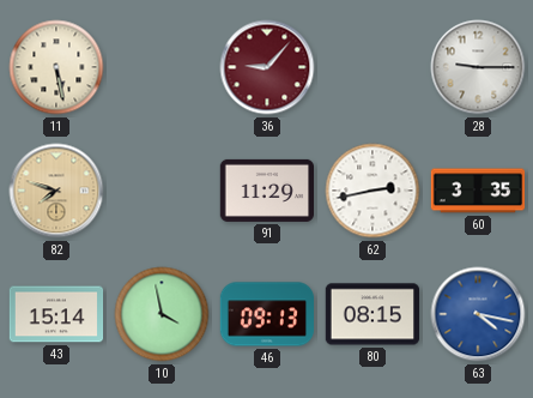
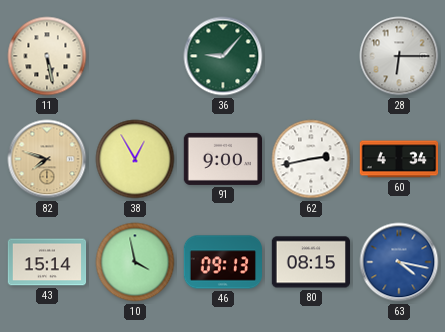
36 dial: burgundy -> green
28: 9:15 -> 6:15
38: none -> 12:55
91: 11:29 -> 9:00
60: 3:35 -> 4:34
